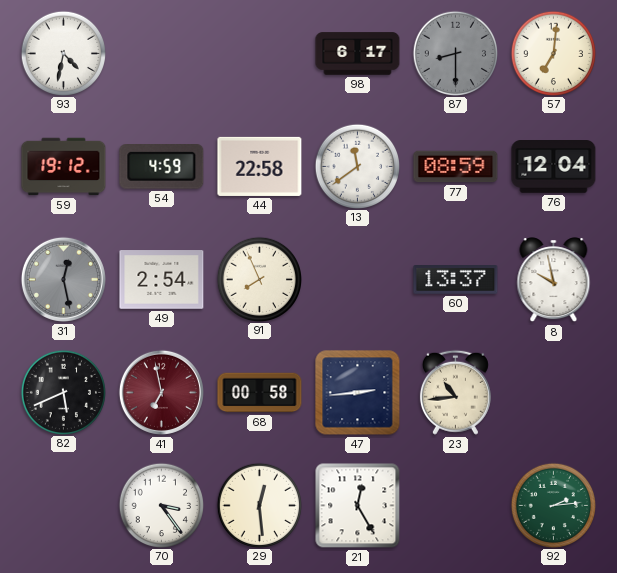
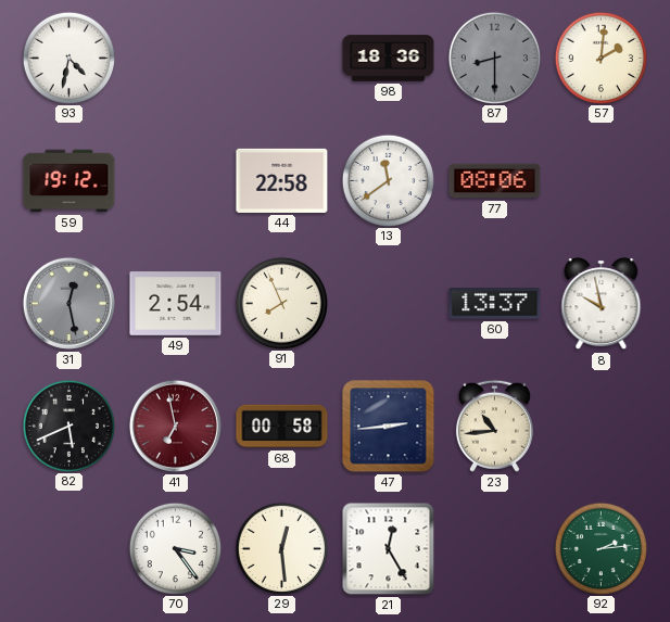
98: 6:17 -> 18:36
57: 7:01 -> 2:01
54: 4:59 -> none
77: 08:59 -> 08:06
76: 12:04 -> none
